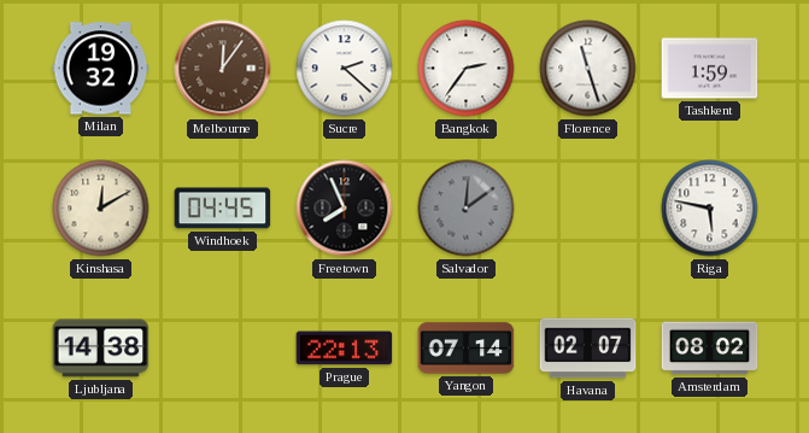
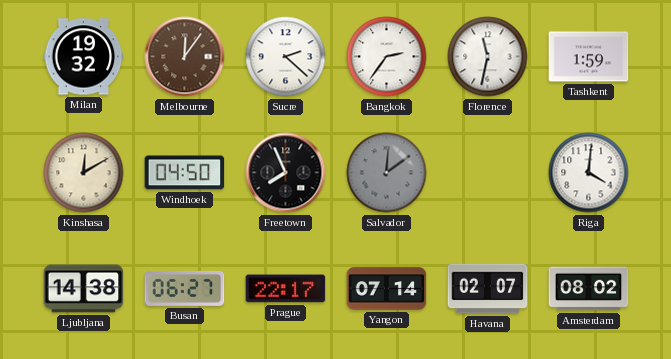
Florence: 11:27 -> 11:32
Windhoek: 04:45 -> 04:50
Riga: 5:47 -> 4:01
Busan: none -> 06:27
Prague: 22:13 -> 22:17
